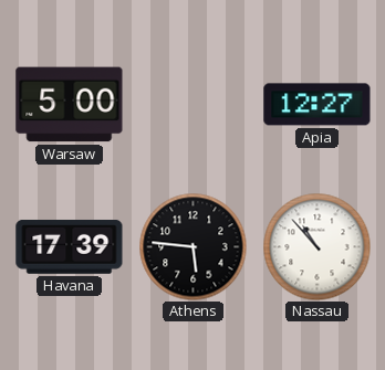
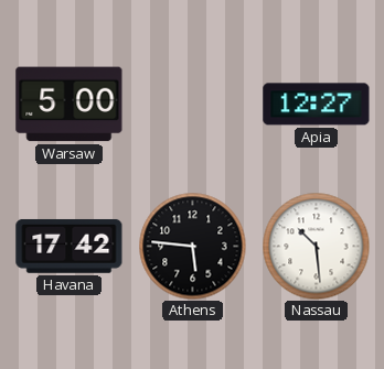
Havana: 17:39 -> 17:42
Nassau: 10:53 -> 10:29
